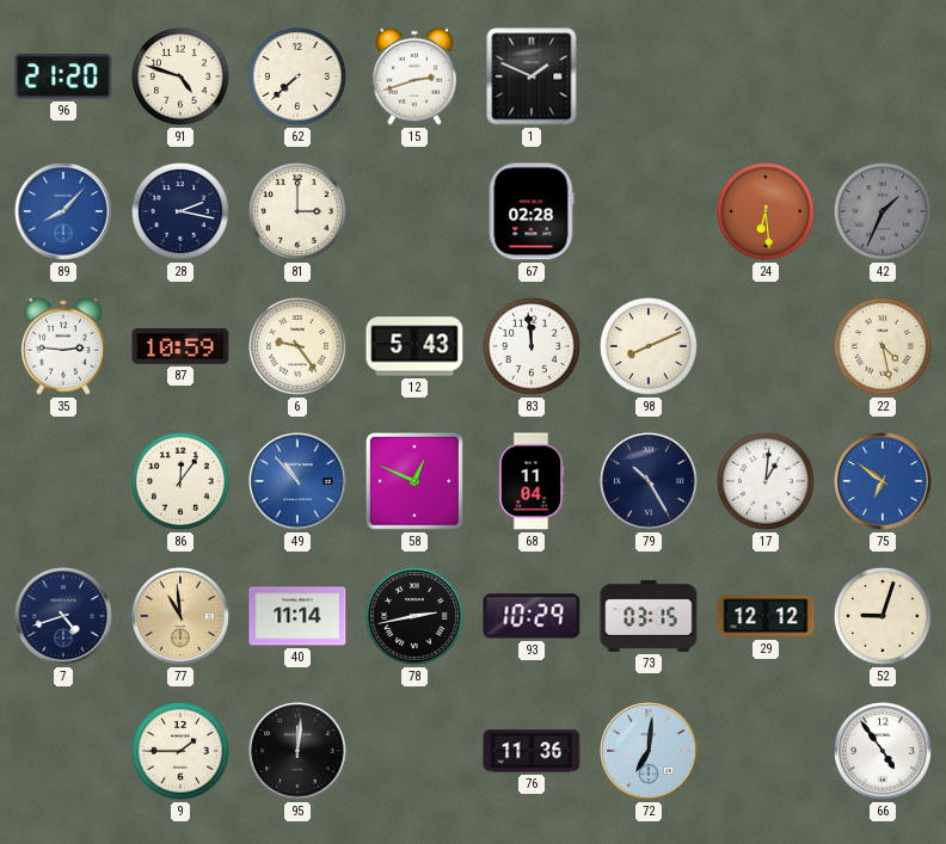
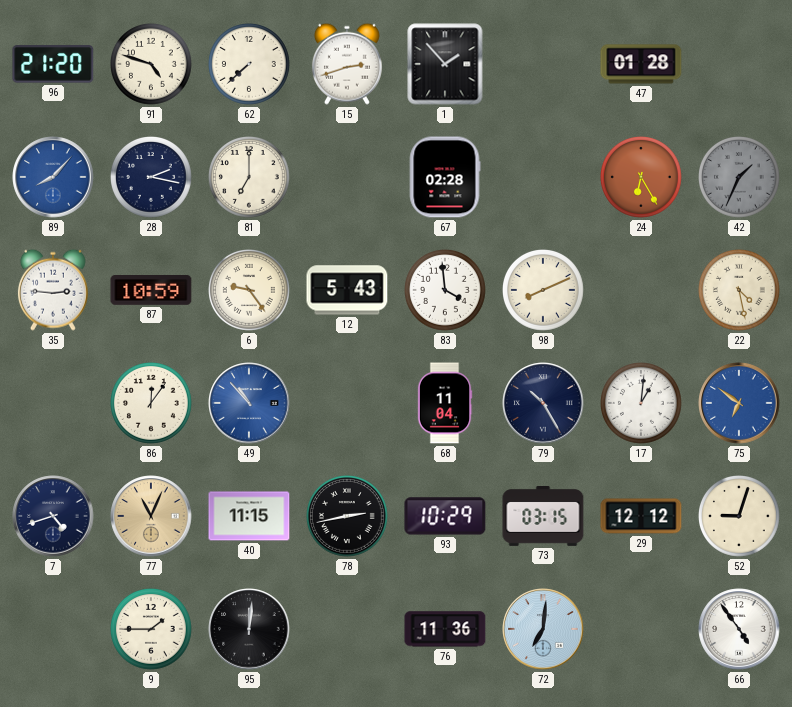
1: 1:49 -> 1:53
47: none -> 01:28
81: 3:00 -> 7:00
24: 6:29 -> 6:25
83: 11:59 -> 3:59
58: 12:49 -> none
77: 10:59 -> 11:04
40: 11:14 -> 11:15
